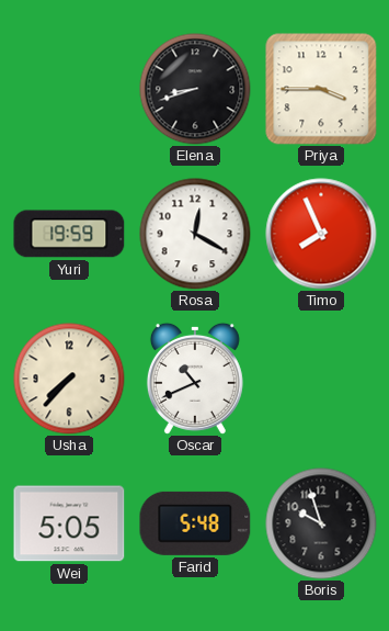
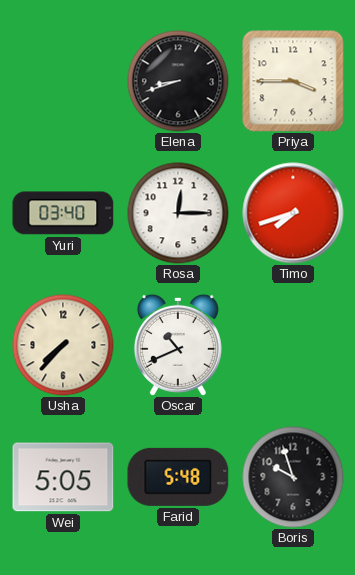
Yuri: 19:59 -> 03:40
Rosa: 12:20 -> 12:15
Timo: 7:56 -> 7:42
